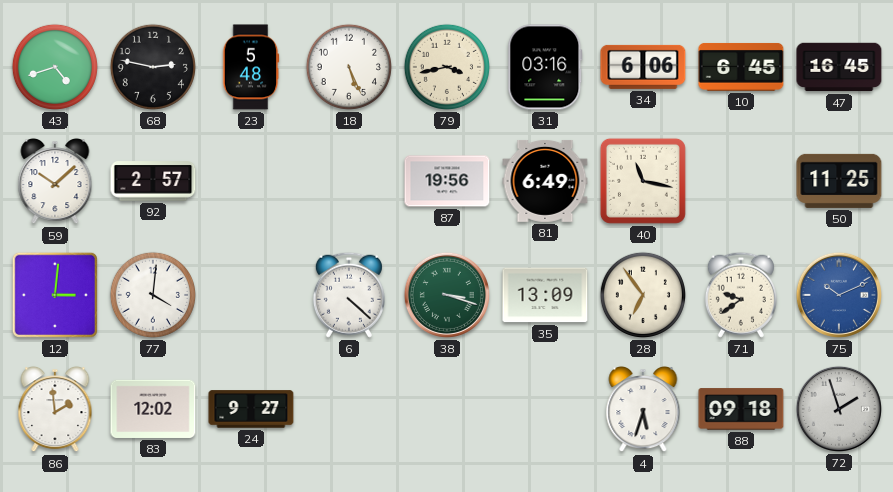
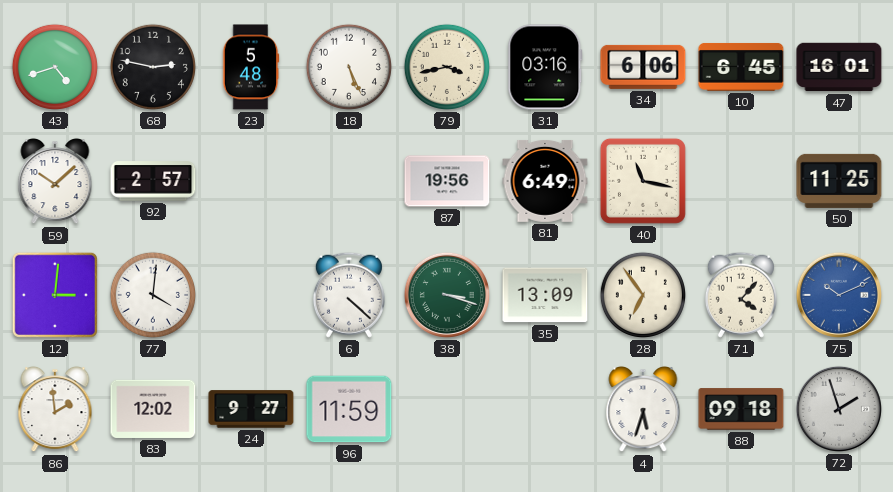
47: 16:45 -> 16:01
71: 9:39 -> 4:07
96: none -> 11:59
